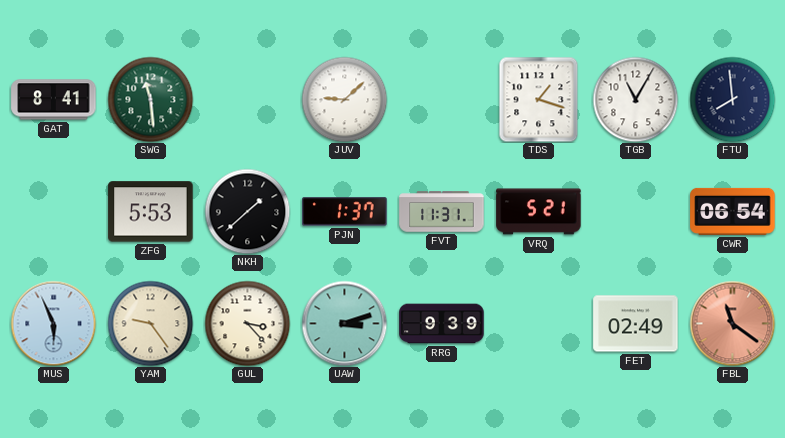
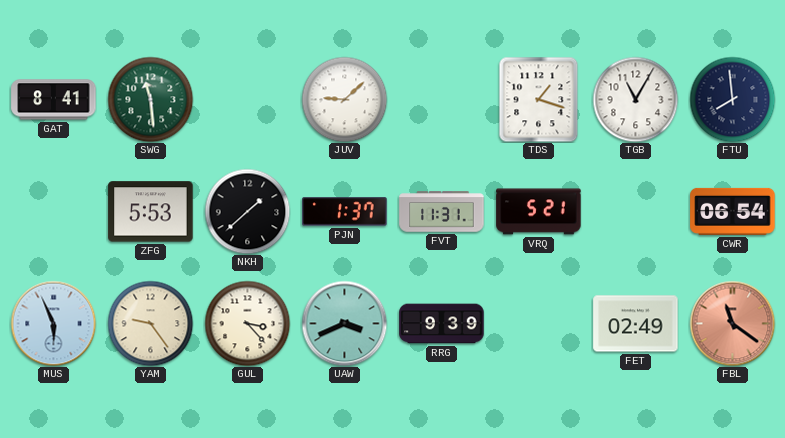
UAW: 3:12 -> 3:41
